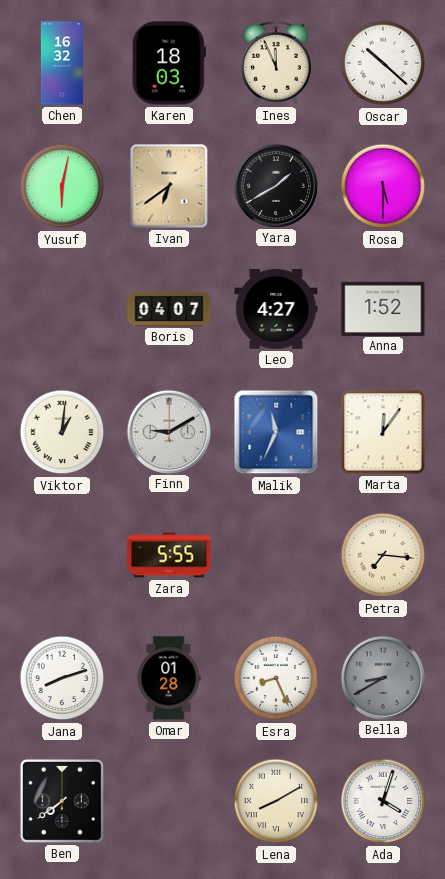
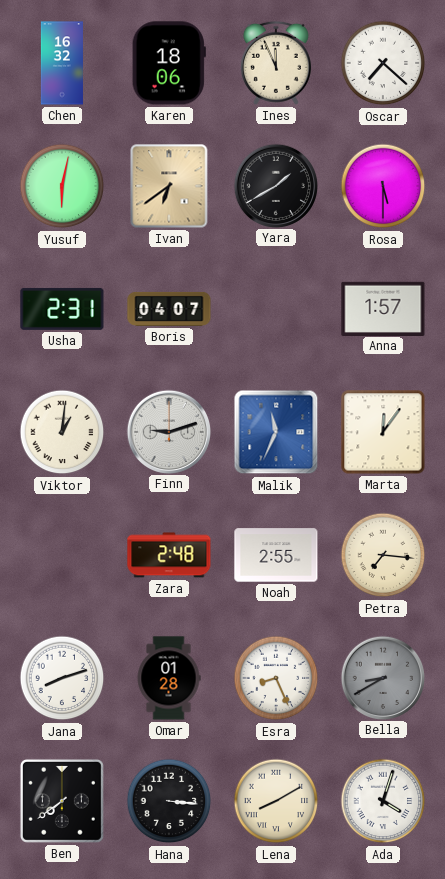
Karen: 18:03 -> 18:06
Oscar: 10:22 -> 7:22
Usha: none -> 2:31
Leo: 4:27 -> none
Anna: 1:52 -> 1:57
Finn: 9:10 -> 9:12
Zara: 5:55 -> 2:48
Noah: none -> 2:55
Hana: none -> 3:16
